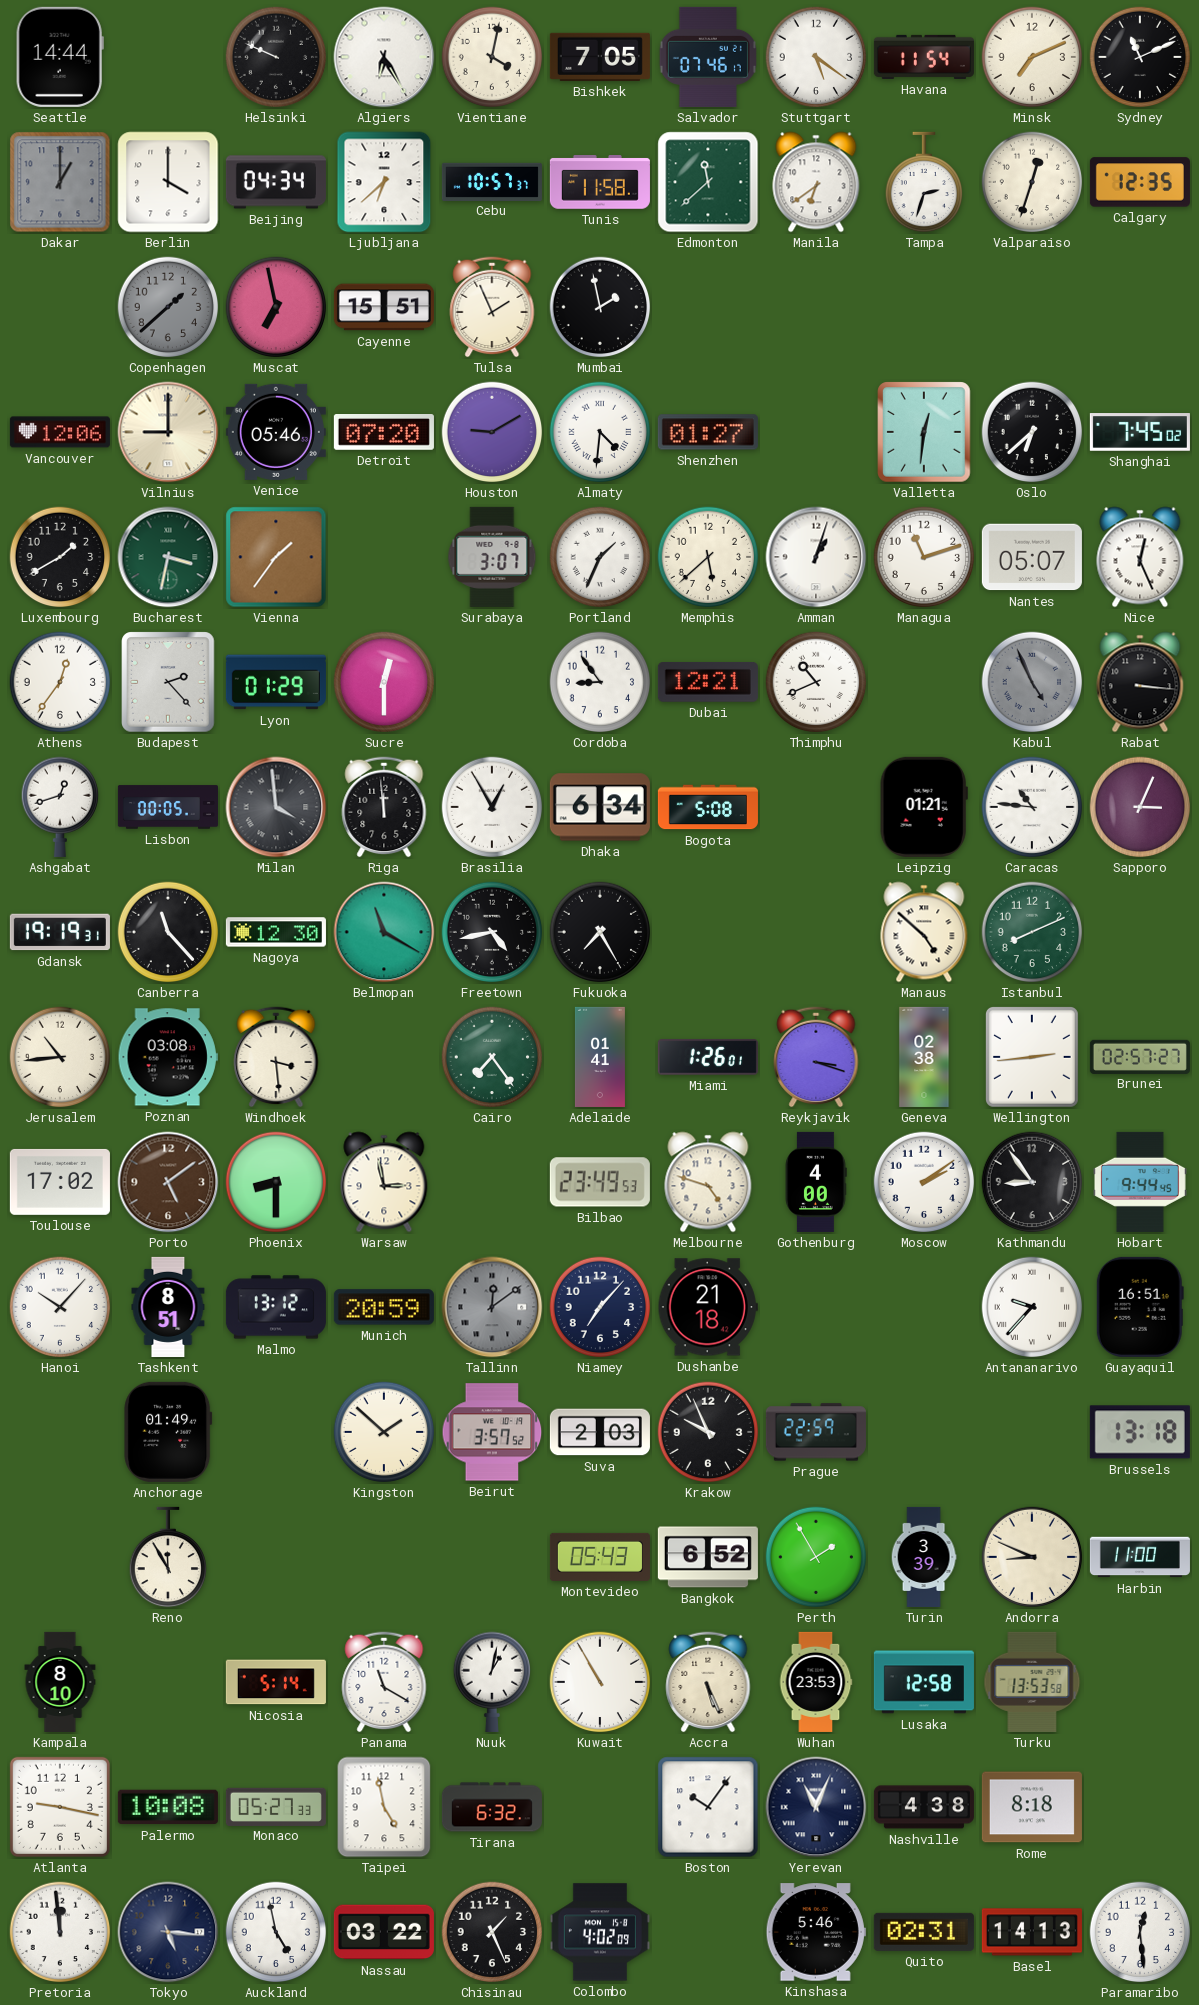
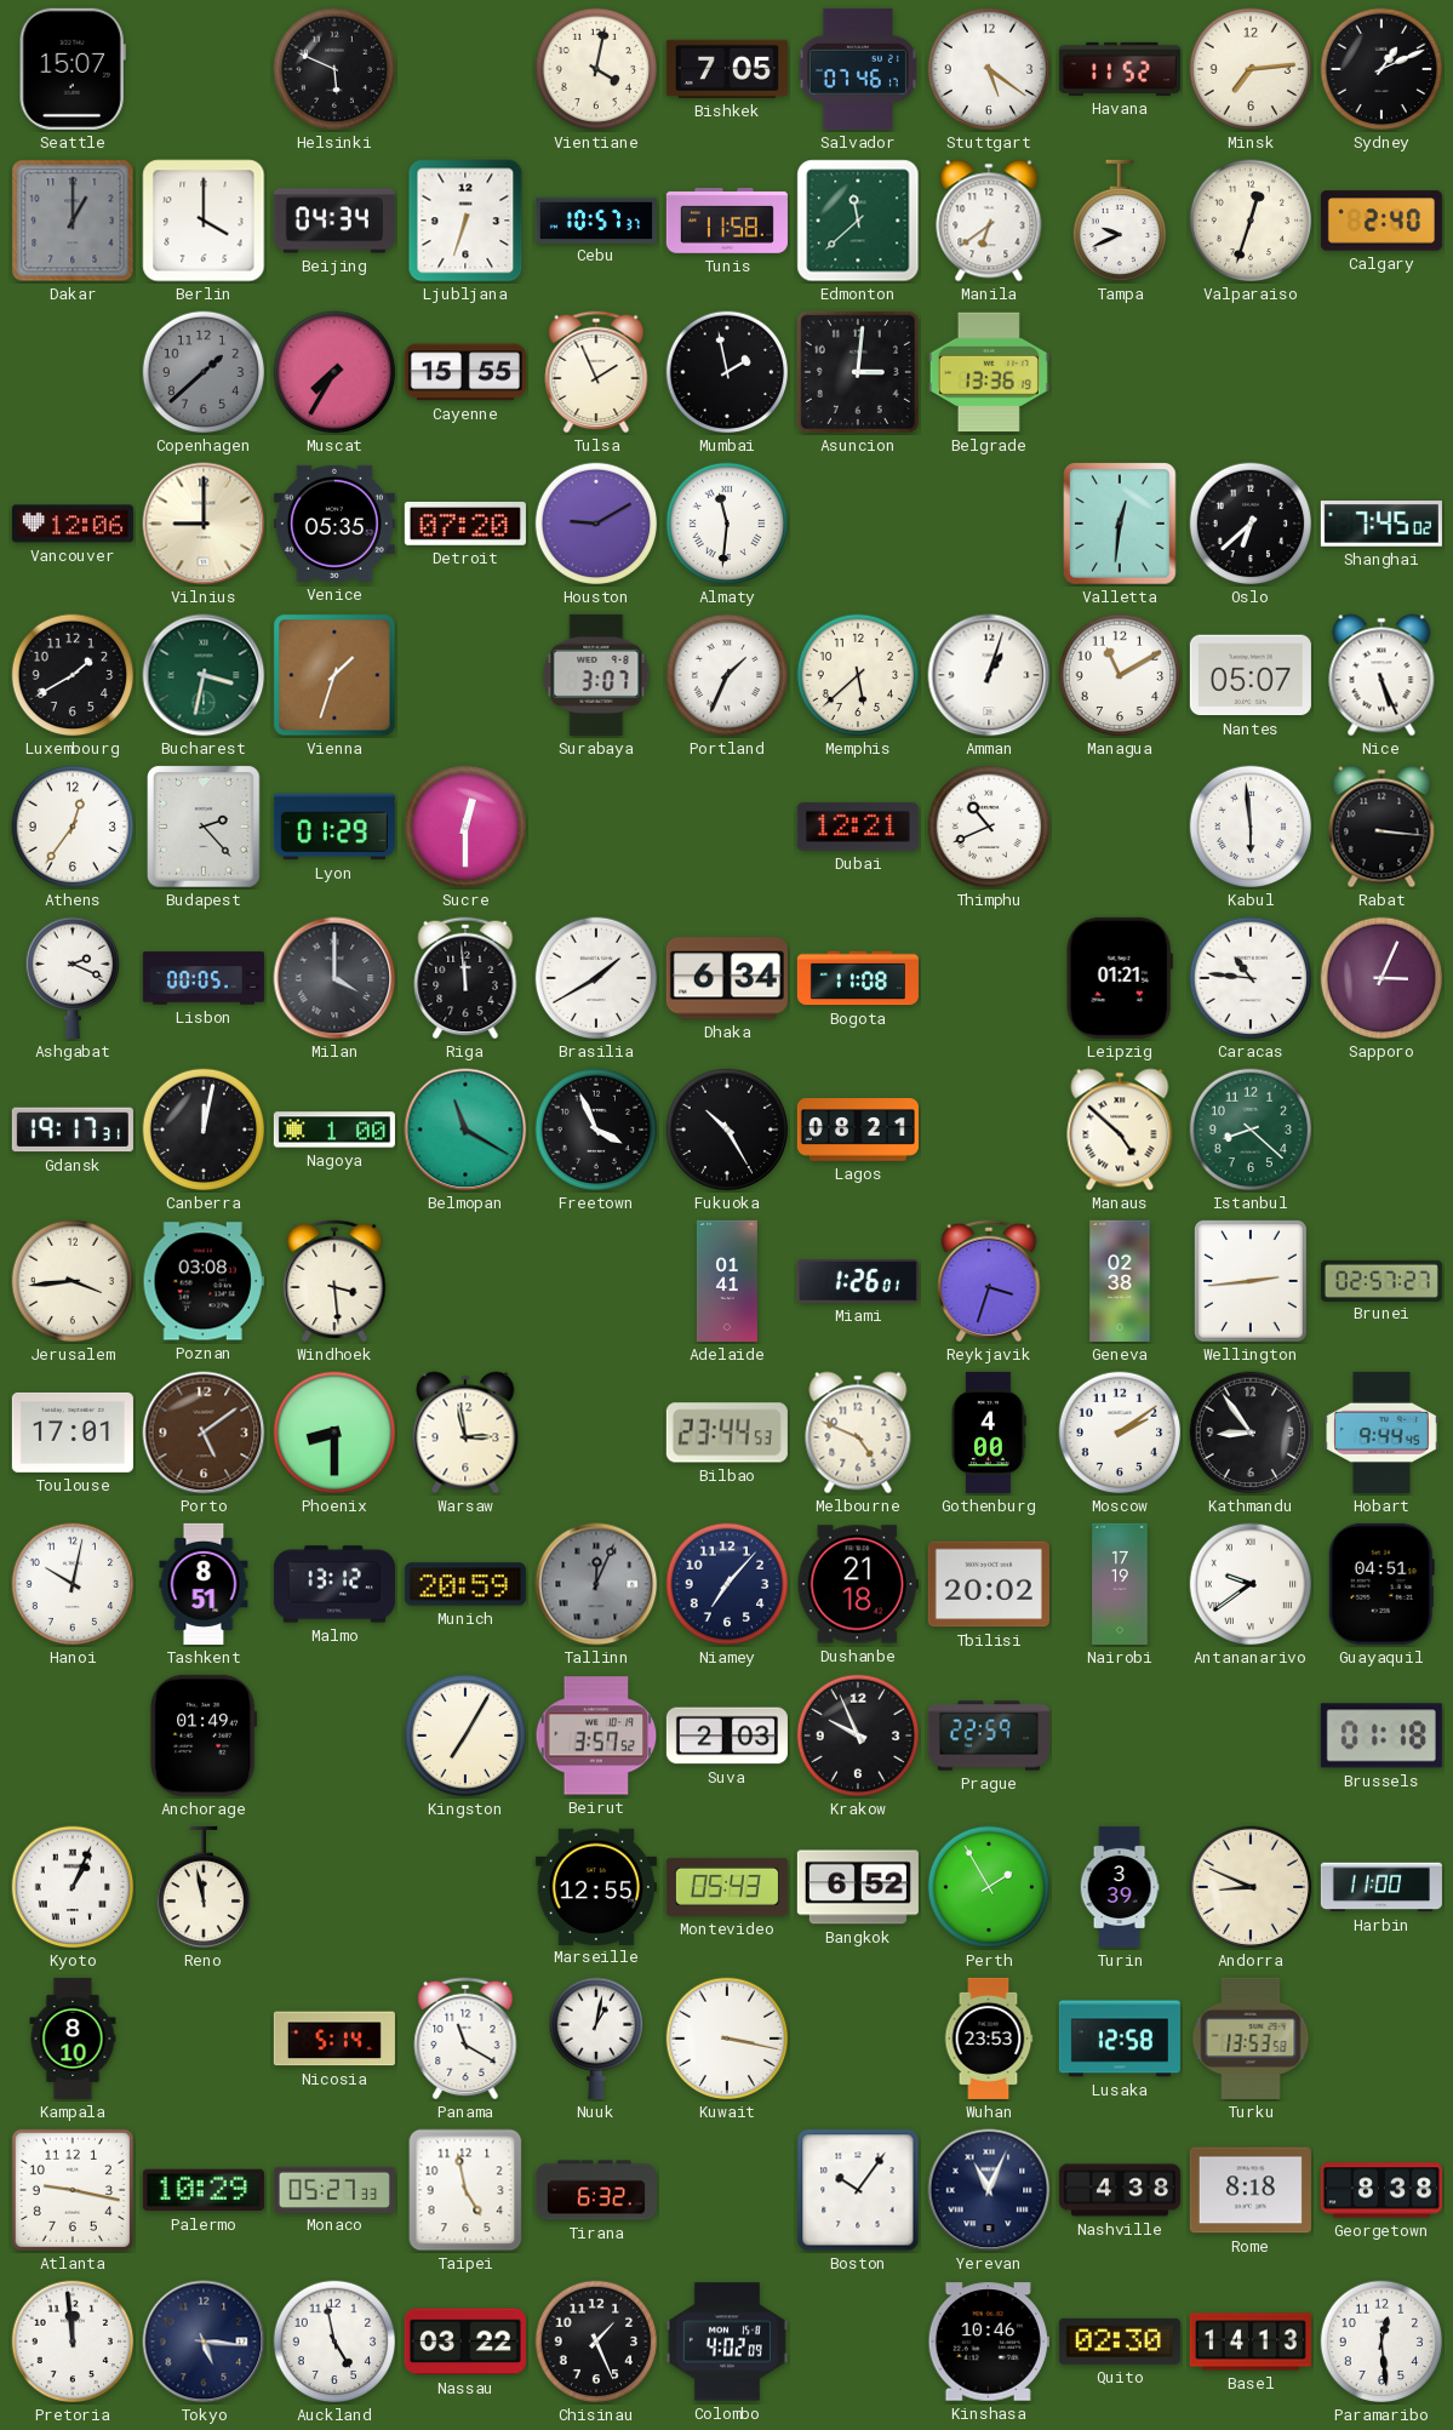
Seattle: 14:44 -> 15:07
Helsinki: 9:49 -> 5:49
Algiers: 6:25 -> none
Havana: 11:54 -> 11:52
Minsk: 7:11 -> 7:14
Sydney: 11:11 -> 1:11
Ljubljana: 6:38 -> 6:33
Tampa: 2:33 -> 9:41
Calgary: 12:35 -> 2:40
Muscat: 6:58 -> 7:35
Cayenne: 15:51 -> 15:55
Asuncion: none -> 3:01
Belgrade: none -> 13:36
Venice: 05:46 -> 05:35
Almaty: 4:31 -> 11:31
Shenzhen: 01:27 -> none
Vienna: 1:36 -> 1:33
Managua: 11:12 -> 11:10
Nice: 12:26 -> 5:26
Cordoba: 8:54 -> none
Kabul: 4:56 -> 5:59
Kabul dial: grey -> white
Ashgabat: 12:42 -> 2:19
Milan: 3:59 -> 4:00
Brasilia: 12:55 -> 1:40
Bogota: 5:08 -> 11:08
Gdansk: 19:19 -> 19:17
Canberra: 11:23 -> 12:02
Nagoya: 12:30 -> 1:00
Freetown: 4:43 -> 3:56
Fukuoka: 7:25 -> 10:25
Lagos: none -> 08:21
Istanbul: 8:11 -> 8:22
Jerusalem: 10:44 -> 3:44
Cairo: 7:24 -> none
Reykjavik: 3:18 -> 3:33
Toulouse: 17:02 -> 17:01
Bilbao: 23:49 -> 23:44
Melbourne: 4:48 -> 4:49
Hanoi: 10:07 -> 10:02
Tallinn: 12:09 -> 12:04
Tbilisi: none -> 20:02
Nairobi: none -> 17:19
Antananarivo: 9:37 -> 9:39
Guayaquil: 16:51 -> 04:51
Kingston: 1:52 -> 7:05
Brussels: 13:18 -> 01:18
Kyoto: none -> 1:04
Reno: 11:55 -> 11:58
Marseille: none -> 12:55
Kuwait: 10:55 -> 3:17
Accra: 5:26 -> none
Palermo: 10:08 -> 10:29
Georgetown: none -> 8:38
Kinshasa: 5:46 -> 10:46
Quito: 02:31 -> 02:30
